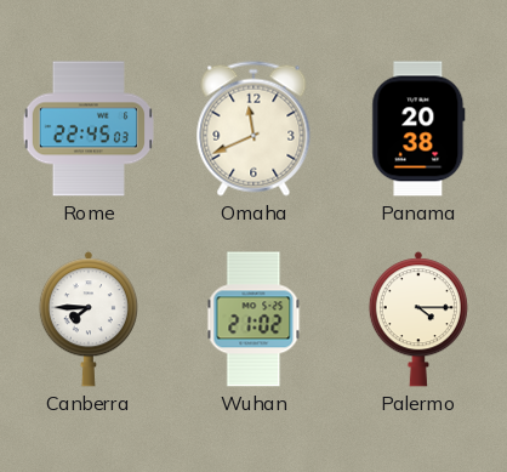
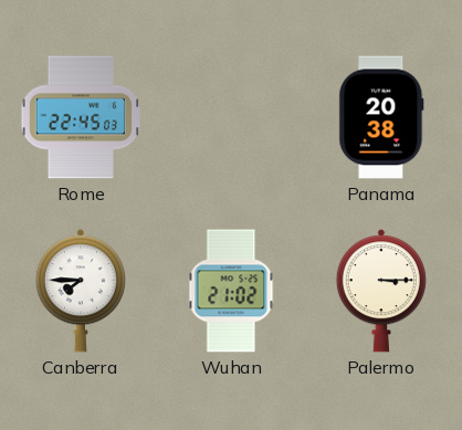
Omaha: 11:41 -> none
Palermo: 4:15 -> 3:15
